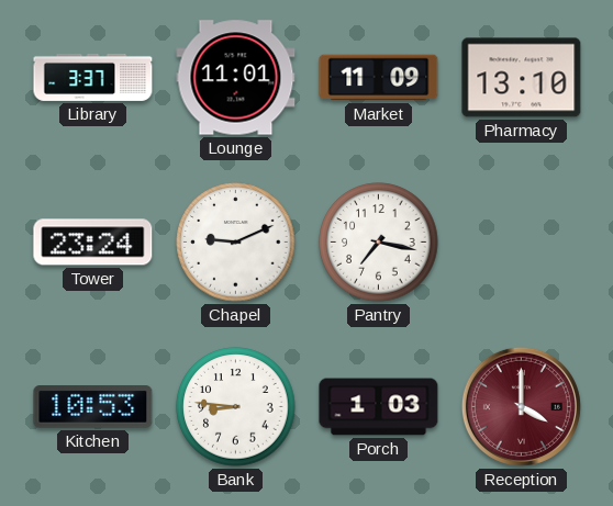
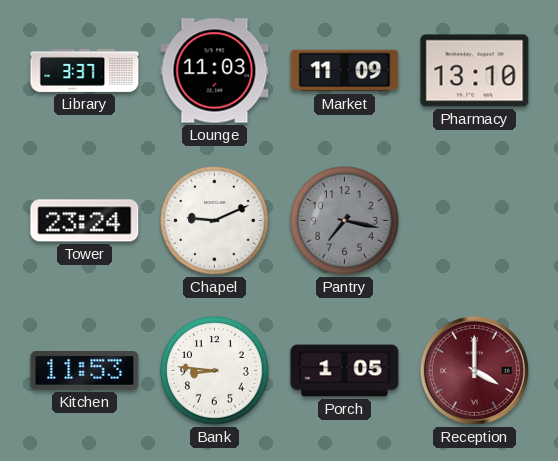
Lounge: 11:01 -> 11:03
Pantry dial: white -> grey
Kitchen: 10:53 -> 11:53
Porch: 1:03 -> 1:05
